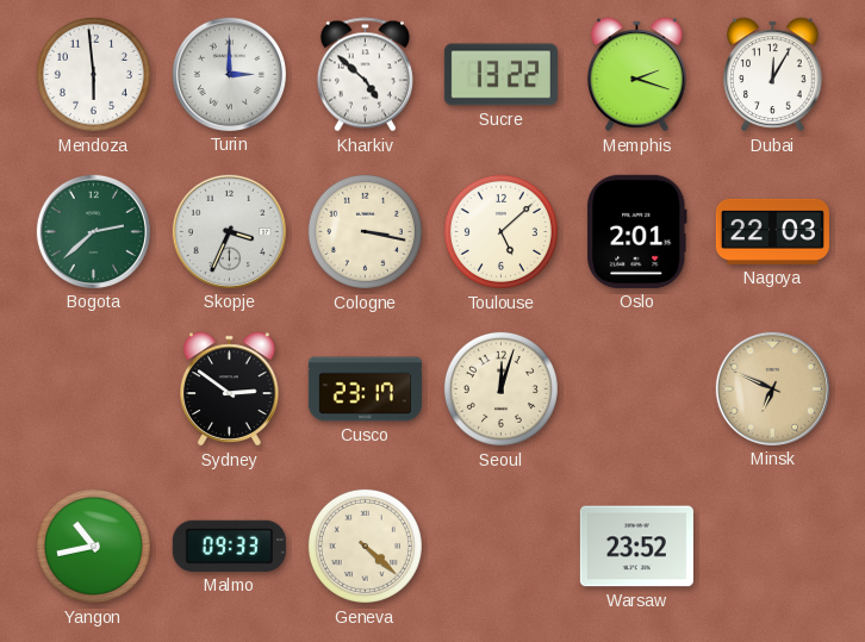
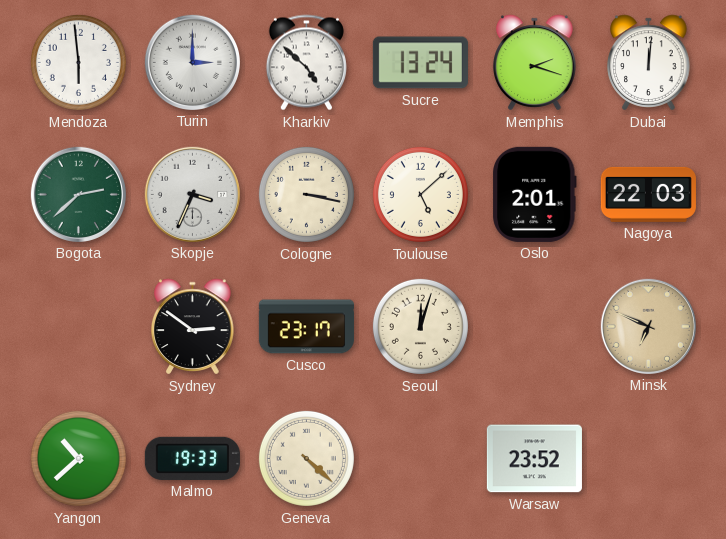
Sucre: 13:22 -> 13:24
Dubai: 12:05 -> 12:01
Yangon: 10:43 -> 10:38
Malmo: 09:33 -> 19:33
